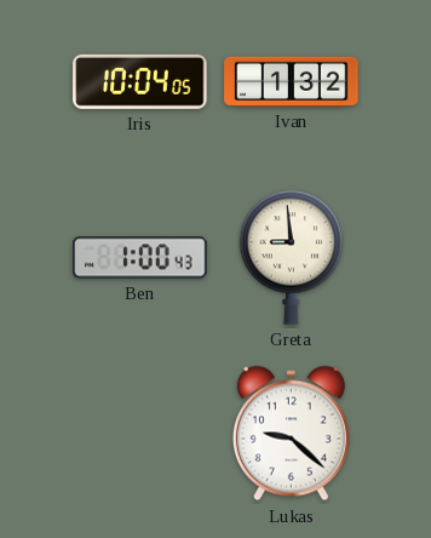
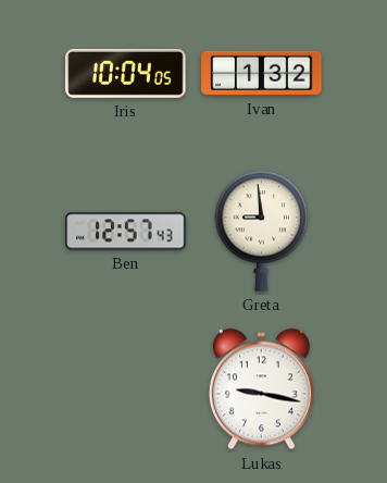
Ben: 1:00 -> 12:57
Lukas: 9:22 -> 9:17
